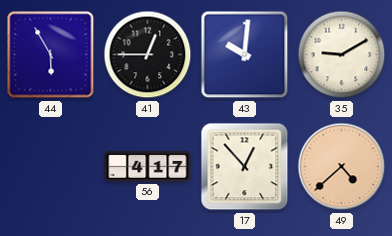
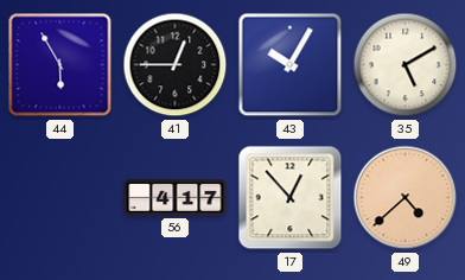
43: 10:01 -> 10:05
35: 9:10 -> 5:10
